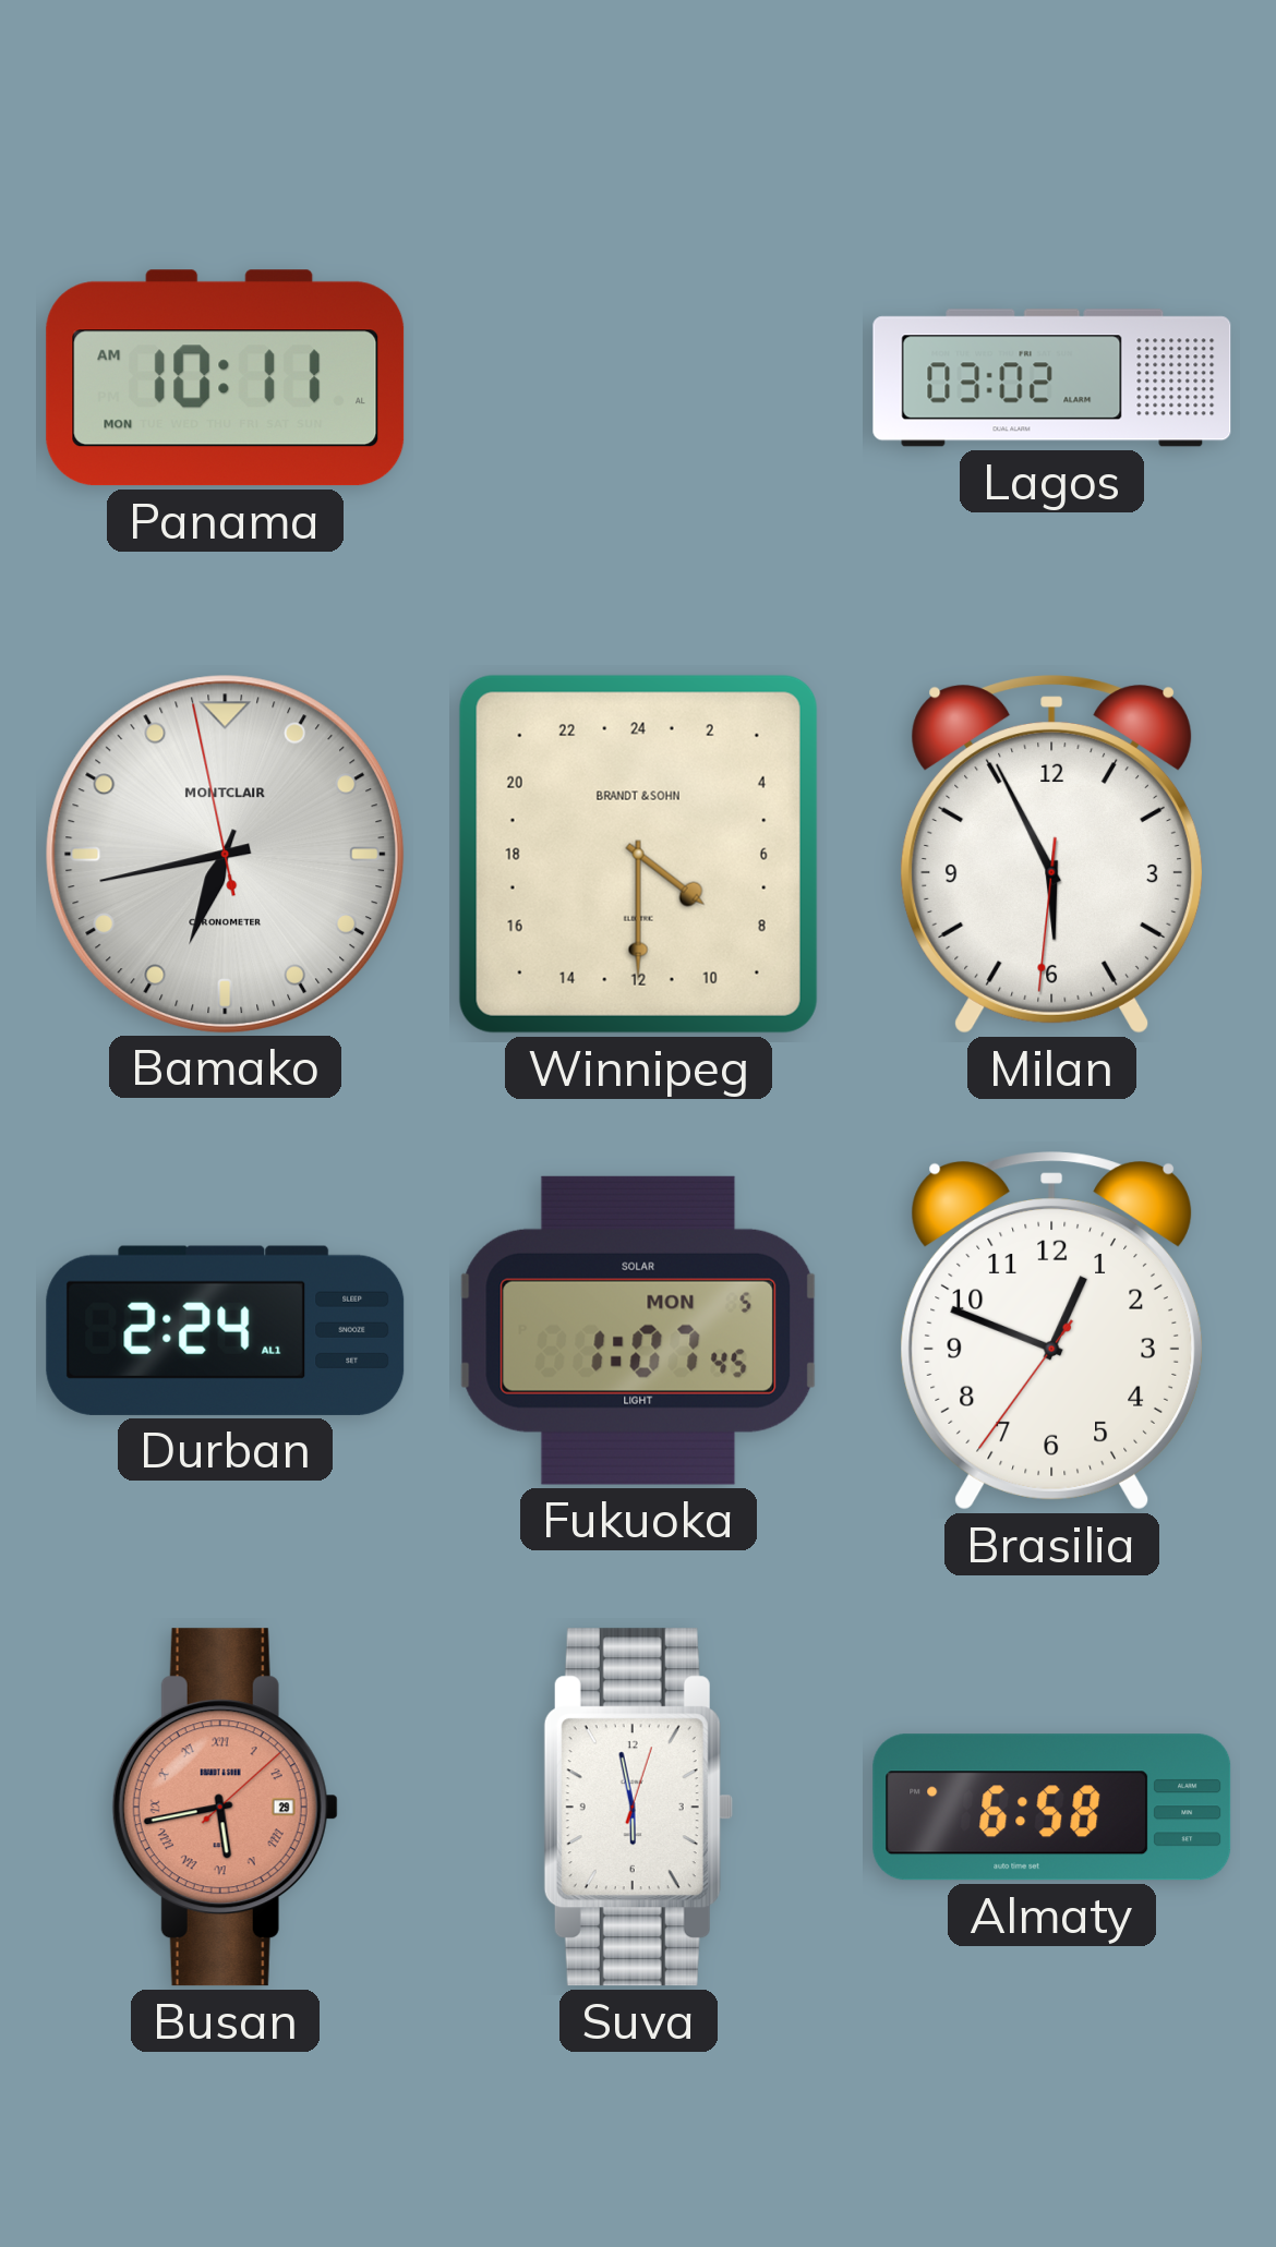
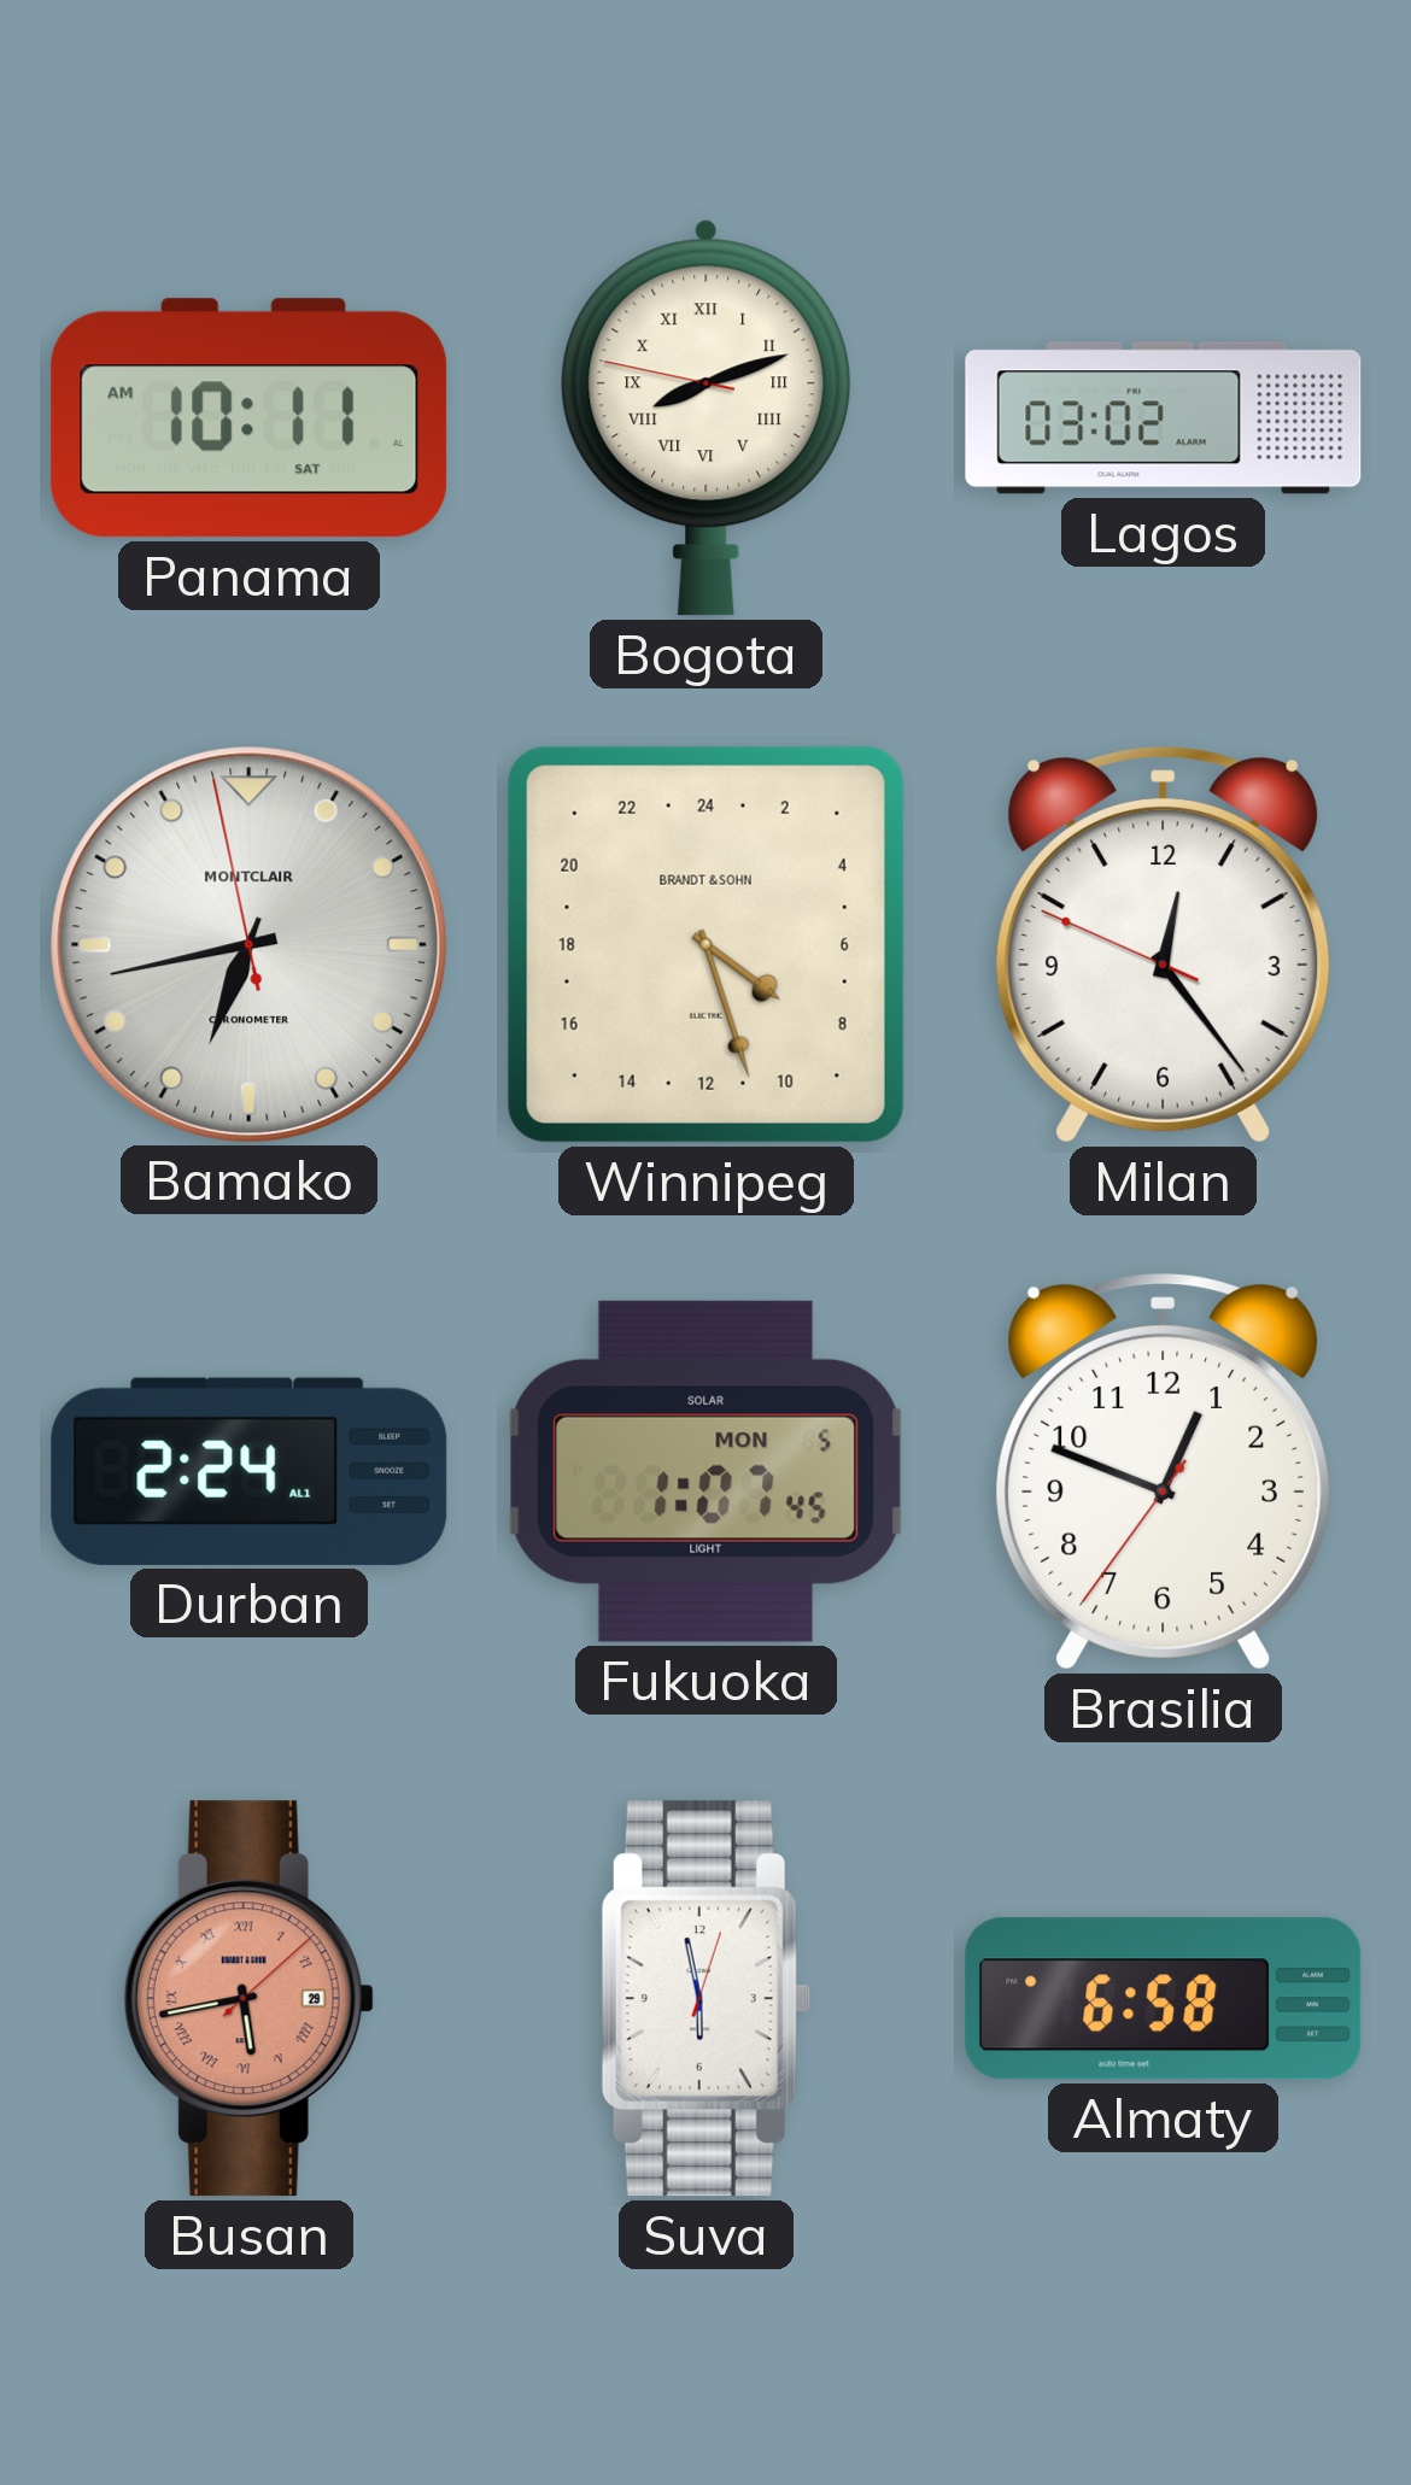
Panama date: MON -> SAT
Bogota: none -> 8:11
Winnipeg: 8:30 -> 8:27
Milan: 5:55 -> 12:23
